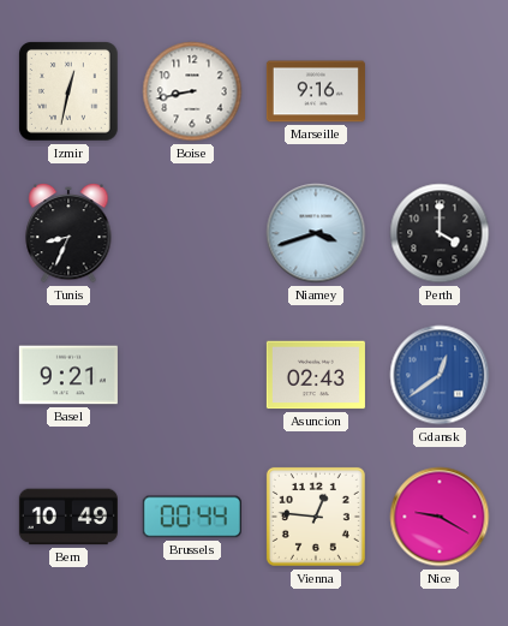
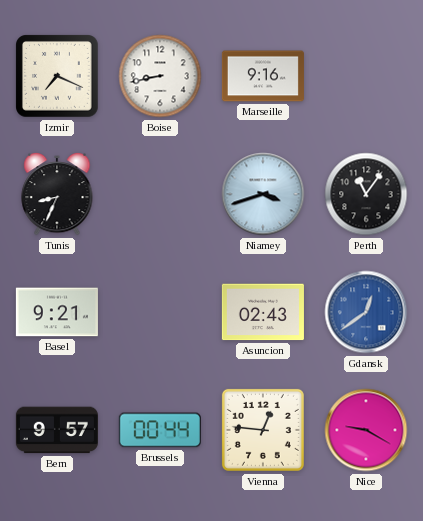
Izmir: 12:32 -> 7:19
Perth: 4:00 -> 11:06
Bern: 10:49 -> 9:57
